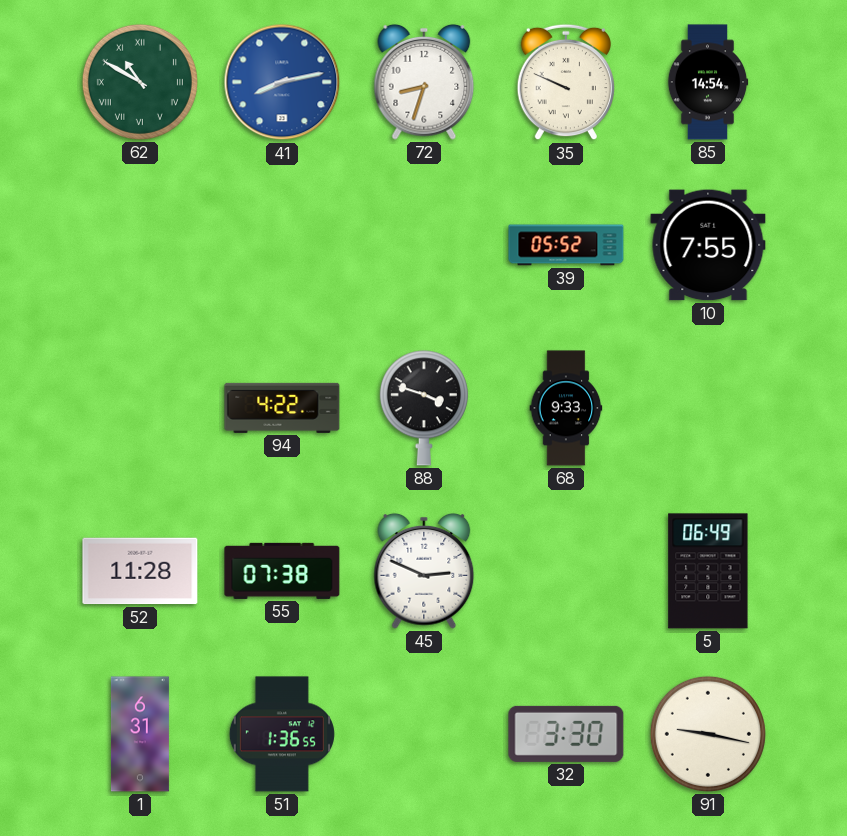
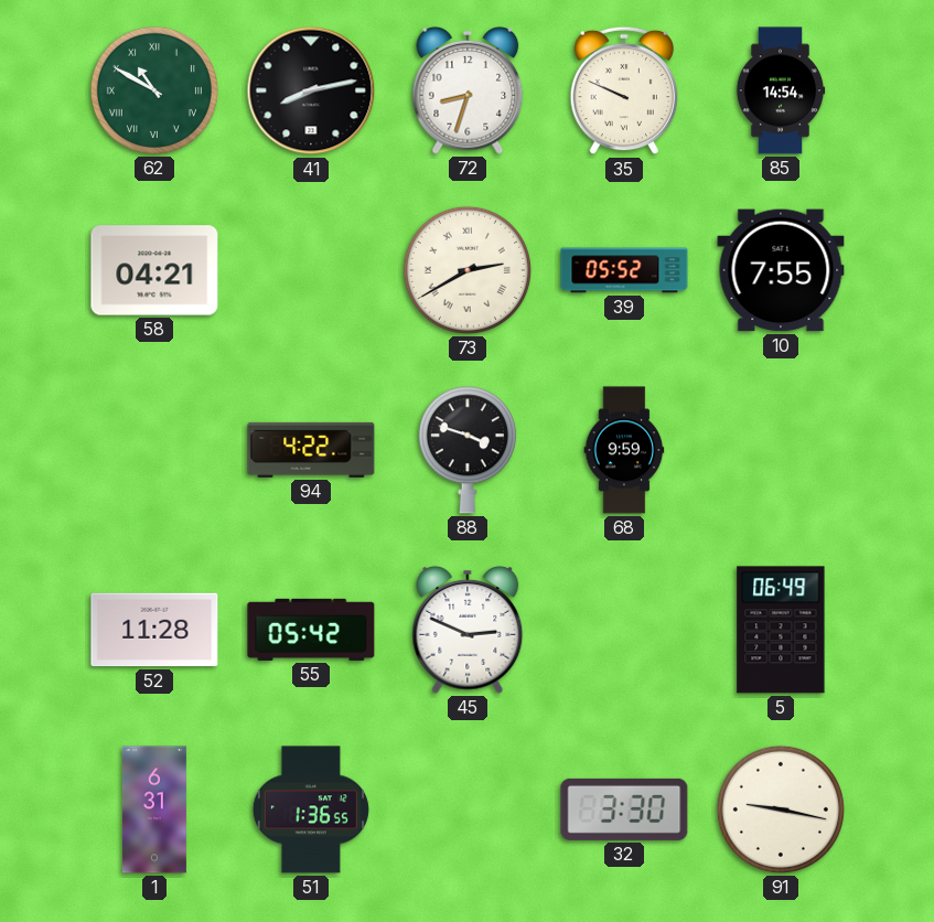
41 dial: blue -> black
58: none -> 04:21
73: none -> 2:40
68: 9:33 -> 9:59
55: 07:38 -> 05:42
